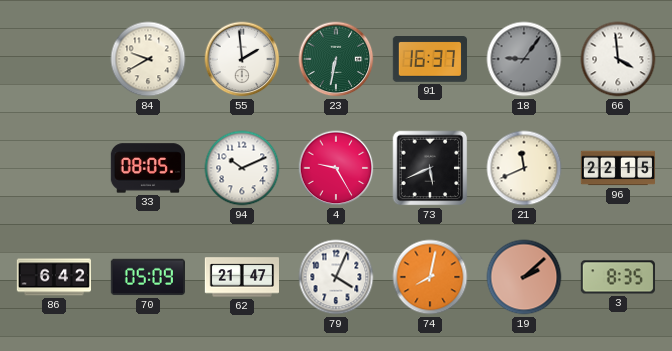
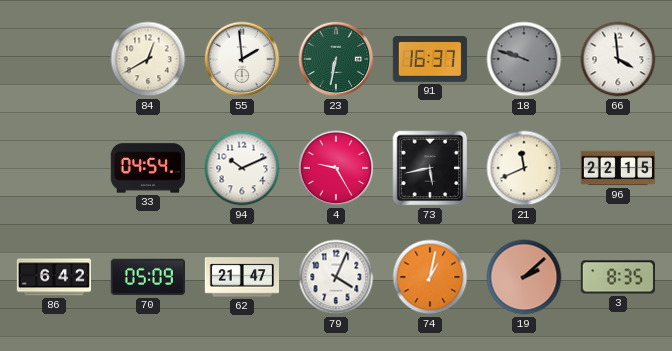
84: 9:40 -> 12:40
18: 9:06 -> 9:48
33: 08:05 -> 04:54
73: 5:41 -> 5:43
74: 8:02 -> 1:02
